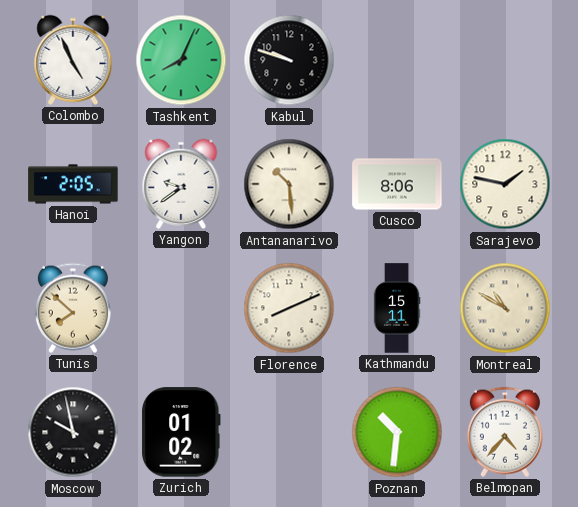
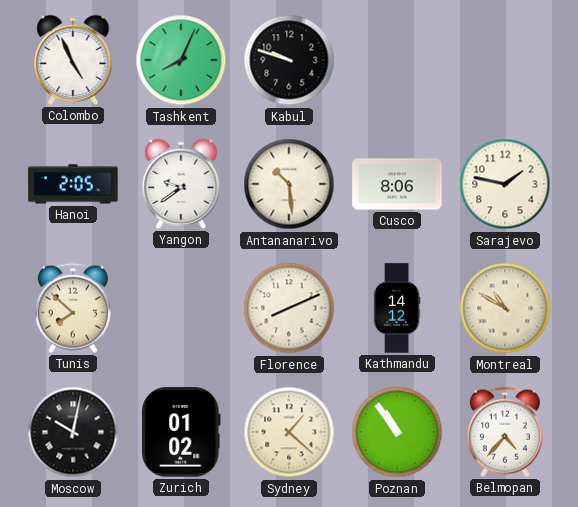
Kathmandu: 15:11 -> 14:12
Moscow: 9:58 -> 10:02
Sydney: none -> 1:22
Poznan: 10:31 -> 10:54
